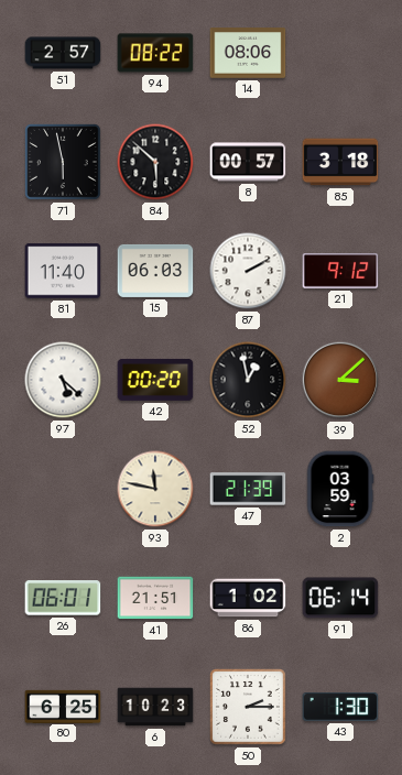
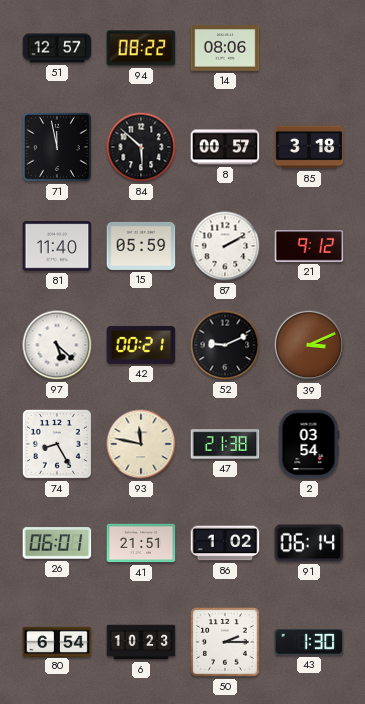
51: 2:57 -> 12:57
71: 5:58 -> 11:58
15: 06:03 -> 05:59
42: 00:20 -> 00:21
52: 12:58 -> 9:11
39: 3:08 -> 3:11
74: none -> 8:25
47: 21:39 -> 21:38
2: 03:59 -> 03:54
80: 6:25 -> 6:54
